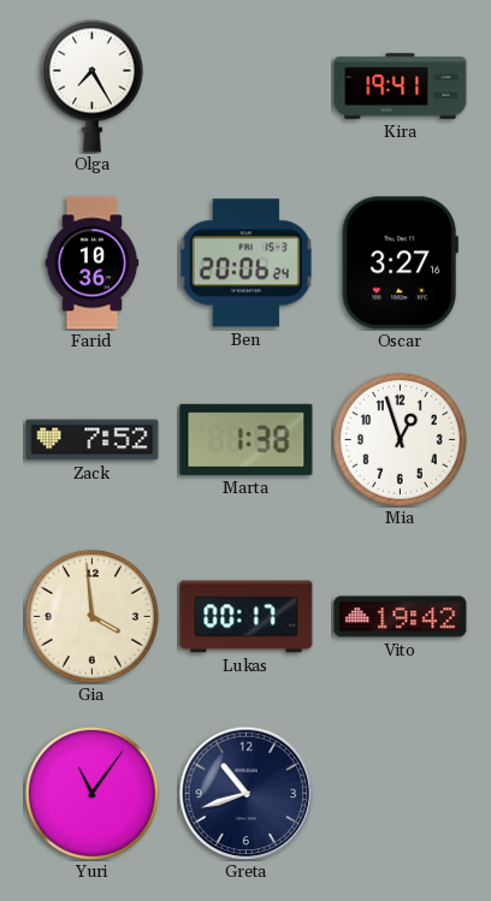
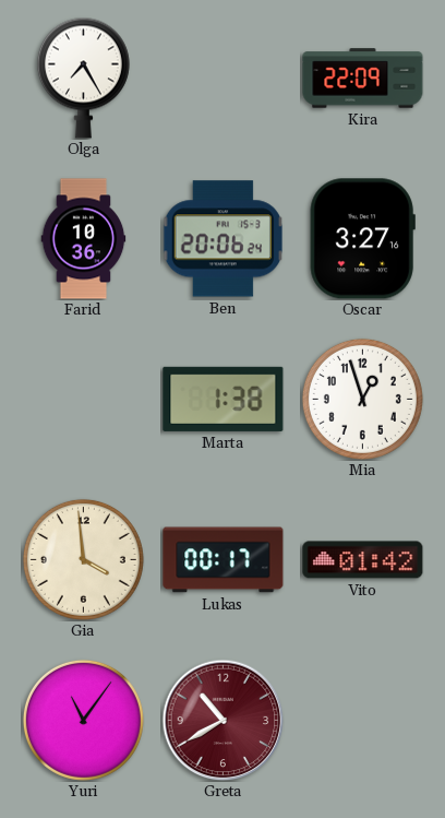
Kira: 19:41 -> 22:09
Zack: 7:52 -> none
Vito: 19:42 -> 01:42
Greta: 10:42 -> 10:40
Greta dial: navy -> burgundy
